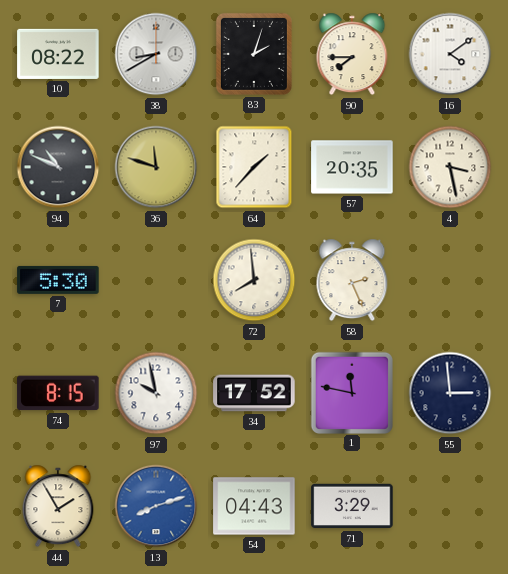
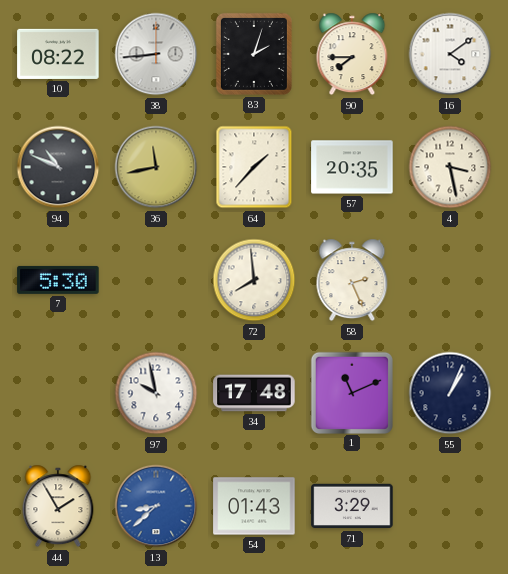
38: 8:40 -> 8:44
36: 11:48 -> 11:43
74: 8:15 -> none
34: 17:52 -> 17:48
1: 11:47 -> 11:11
55: 2:59 -> 1:04
13: 8:12 -> 8:38
54: 04:43 -> 01:43
